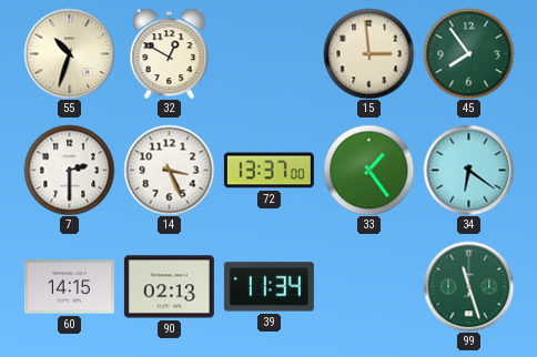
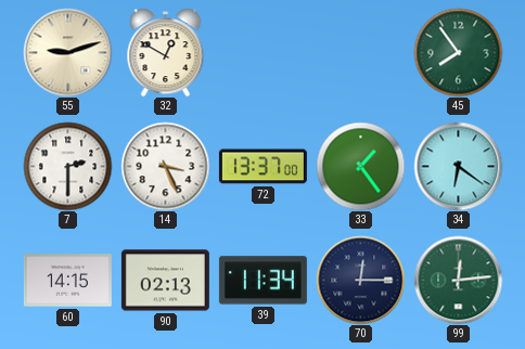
55: 10:33 -> 9:12
15: 2:59 -> none
70: none -> 12:15
99: 11:27 -> 12:14
